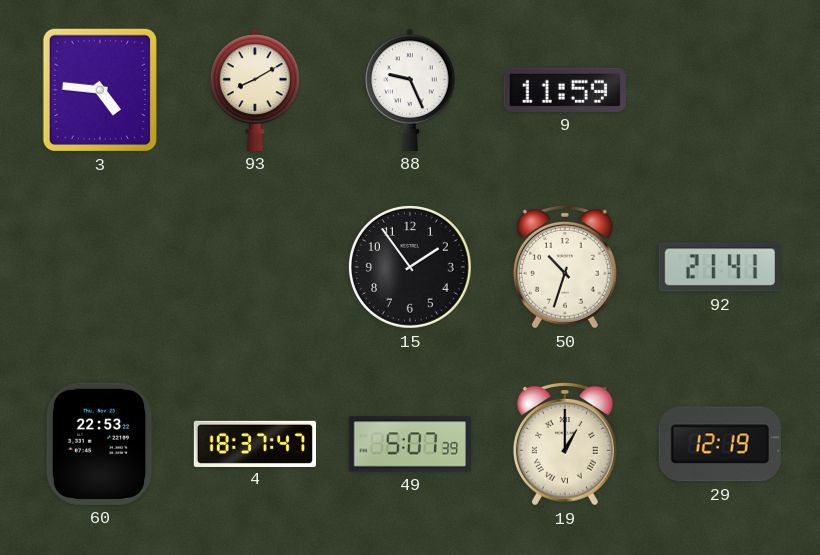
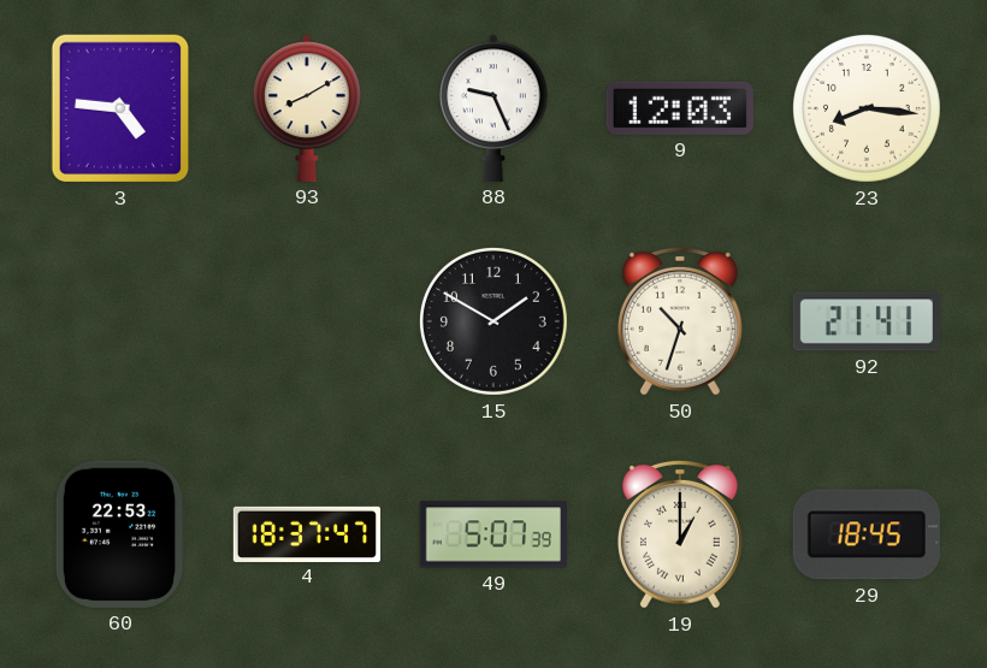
9: 11:59 -> 12:03
23: none -> 8:16
15: 1:54 -> 1:50
29: 12:19 -> 18:45
